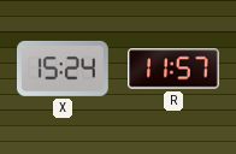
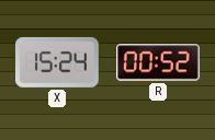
R: 11:57 -> 00:52
